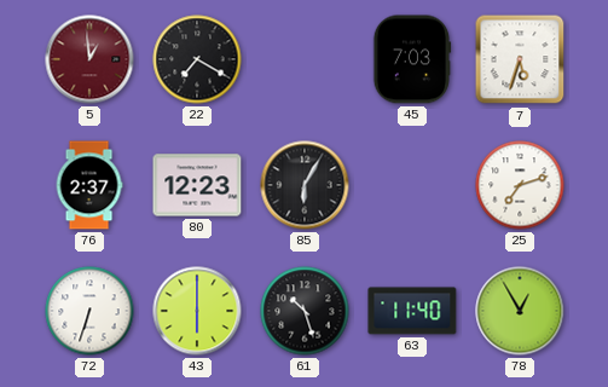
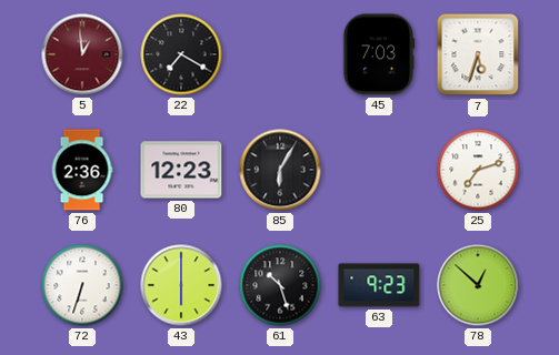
76: 2:37 -> 2:36
63: 11:40 -> 9:23
78: 12:55 -> 12:52
